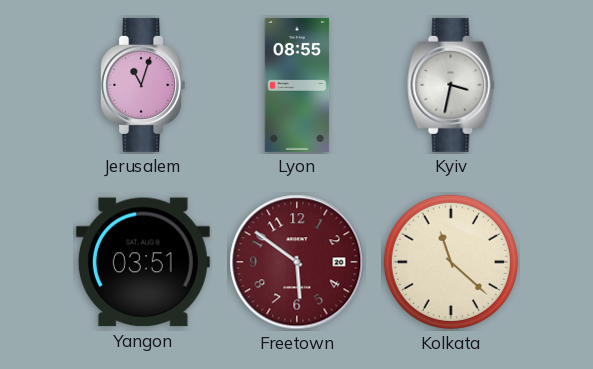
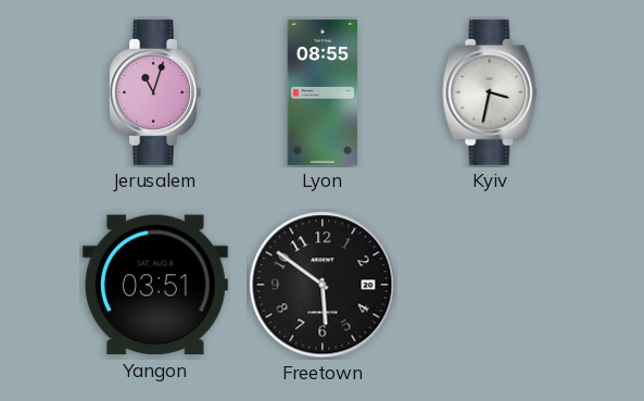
Freetown dial: burgundy -> black
Kolkata: 11:22 -> none
